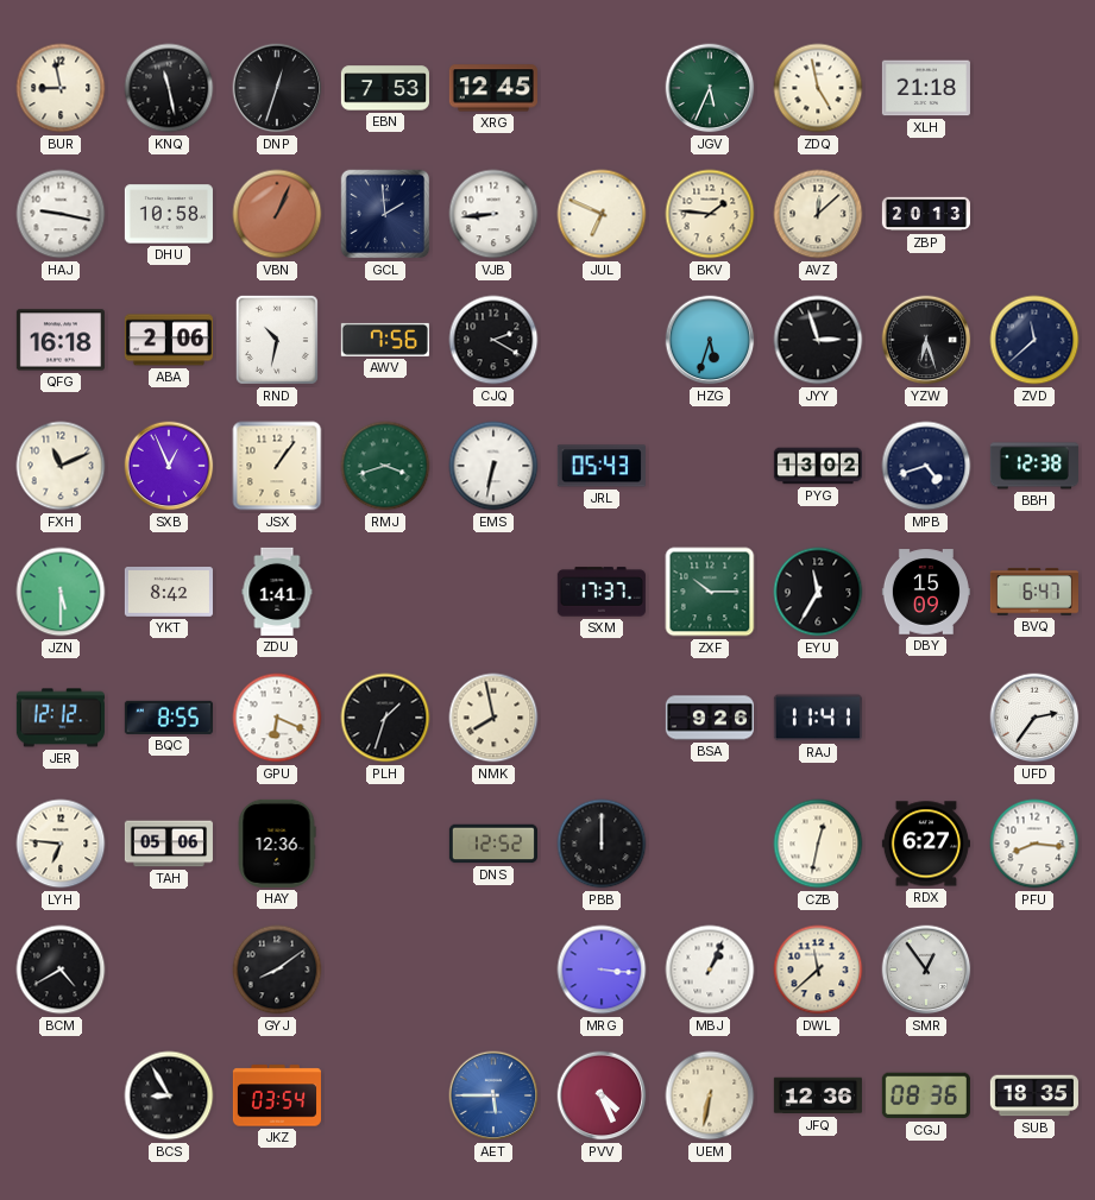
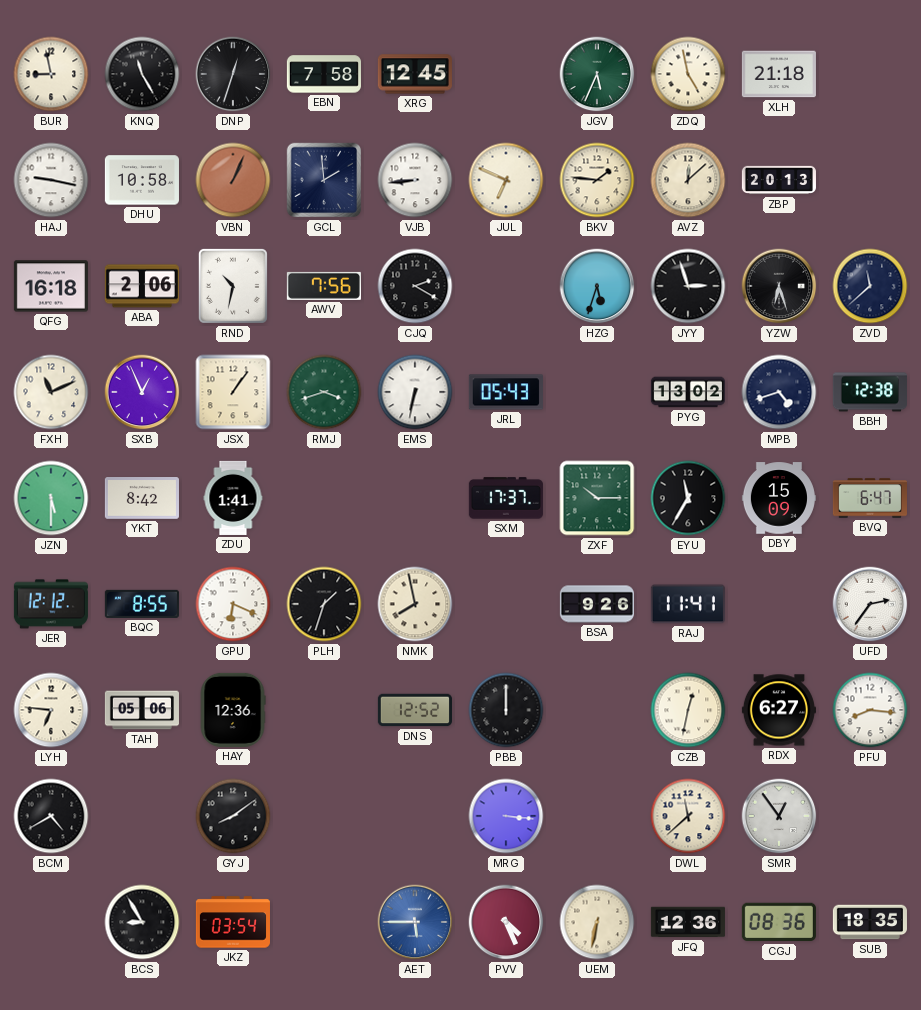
KNQ: 11:28 -> 11:25
EBN: 7:53 -> 7:58
MBJ: 1:04 -> none
